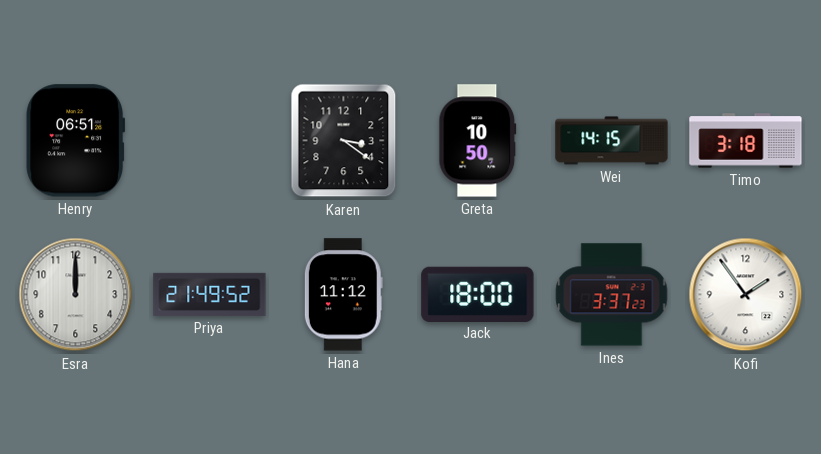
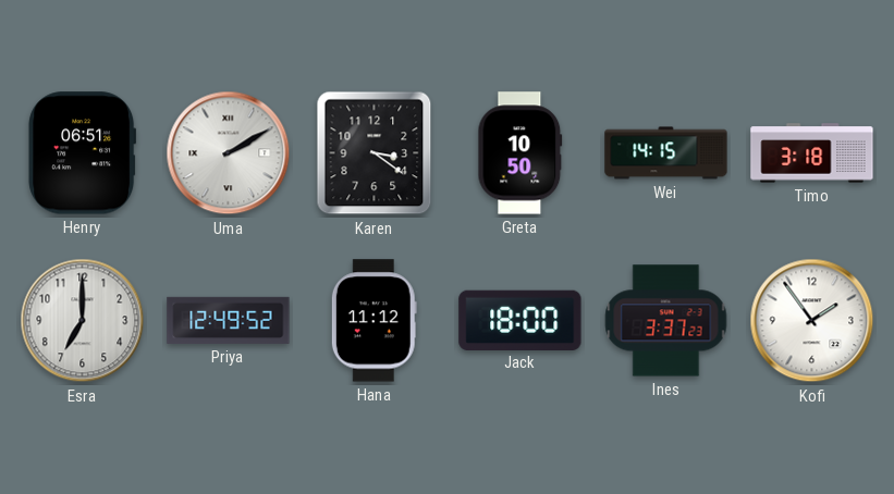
Uma: none -> 2:10
Esra: 12:00 -> 7:00
Priya: 21:49 -> 12:49
